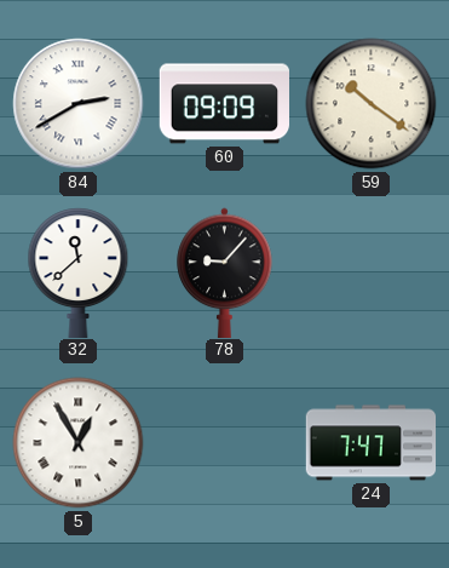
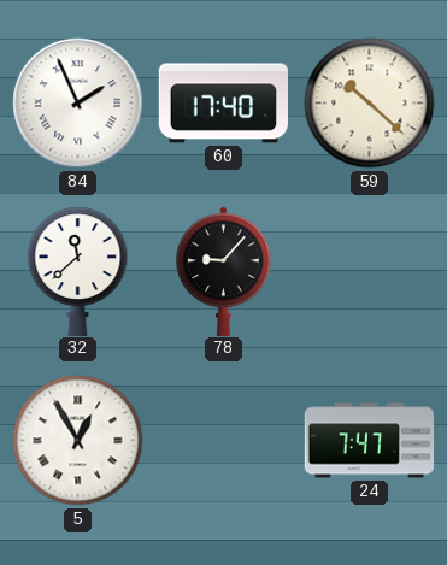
84: 2:40 -> 1:56
60: 09:09 -> 17:40
59: 10:21 -> 10:22
